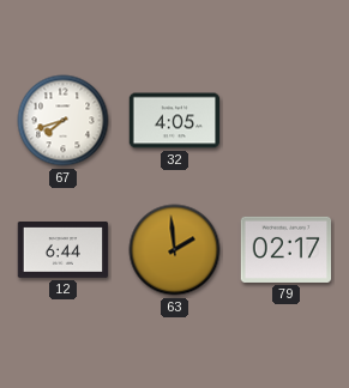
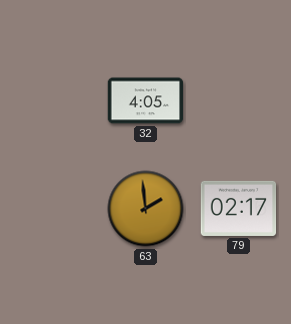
67: 7:42 -> none
12: 6:44 -> none
